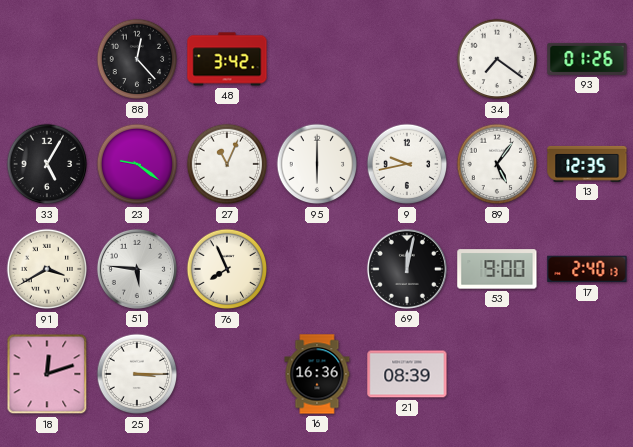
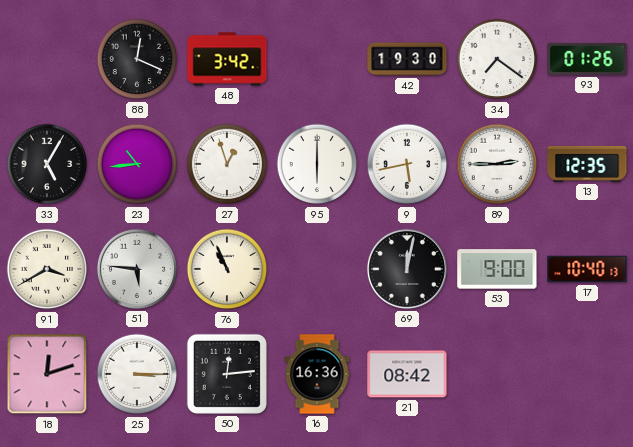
88: 12:23 -> 12:19
42: none -> 19:30
23: 9:21 -> 10:44
27: 11:04 -> 12:57
9: 9:43 -> 5:43
89: 5:06 -> 2:45
76: 7:56 -> 10:56
17: 2:40 -> 10:40
50: none -> 12:14
21: 08:39 -> 08:42
